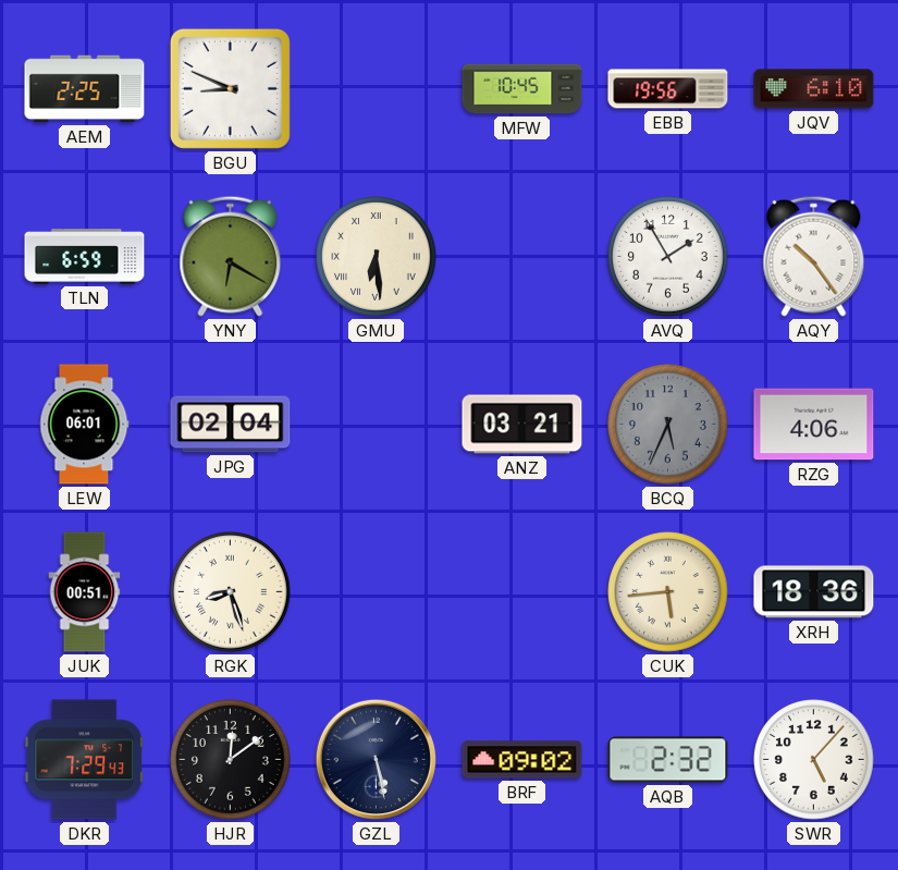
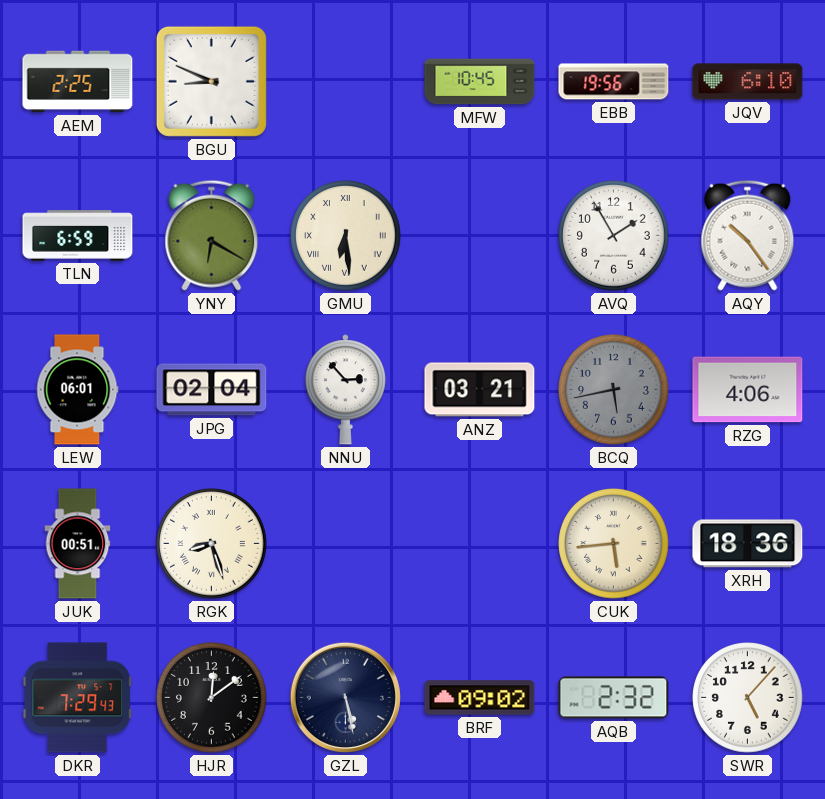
NNU: none -> 2:53
BCQ: 5:34 -> 5:43
